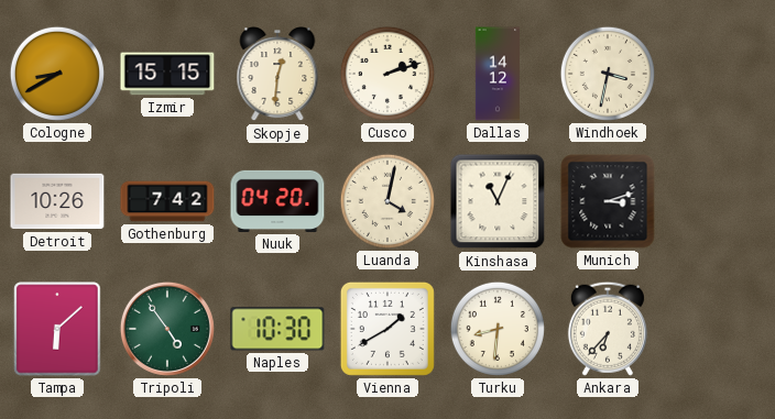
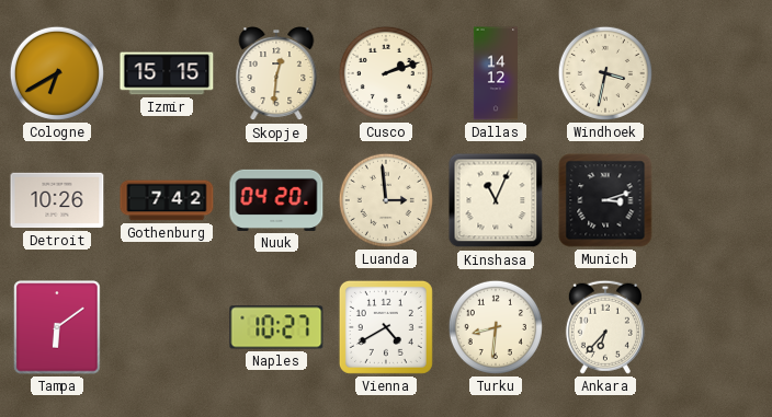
Cologne: 8:40 -> 6:40
Luanda: 4:02 -> 2:59
Tampa: 6:08 -> 6:09
Tripoli: 4:54 -> none
Naples: 10:30 -> 10:27
Vienna: 1:40 -> 4:40
